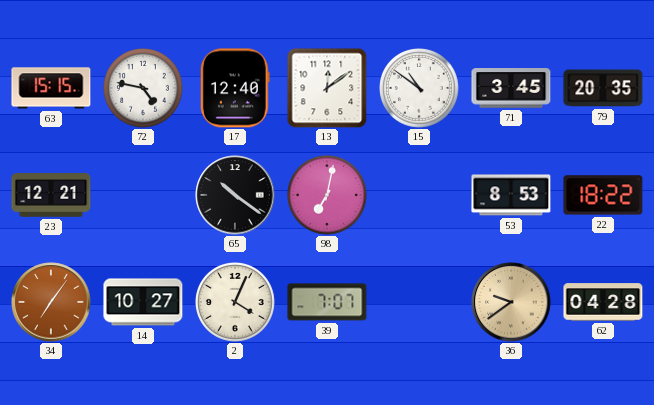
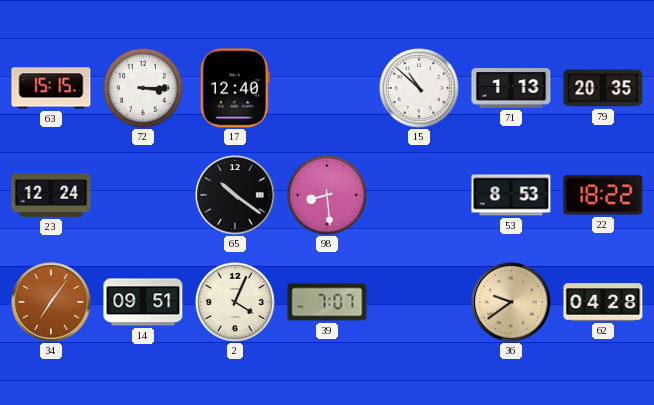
72: 4:47 -> 3:15
13: 12:09 -> none
15: 10:51 -> 10:52
71: 3:45 -> 1:13
23: 12:21 -> 12:24
98: 7:02 -> 8:29
14: 10:27 -> 09:51
